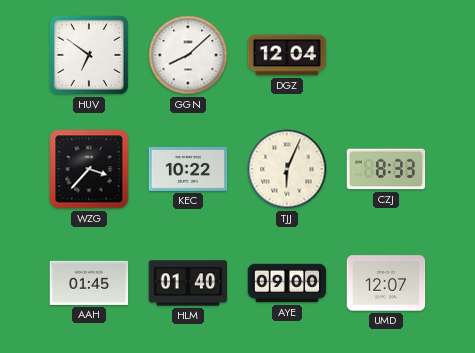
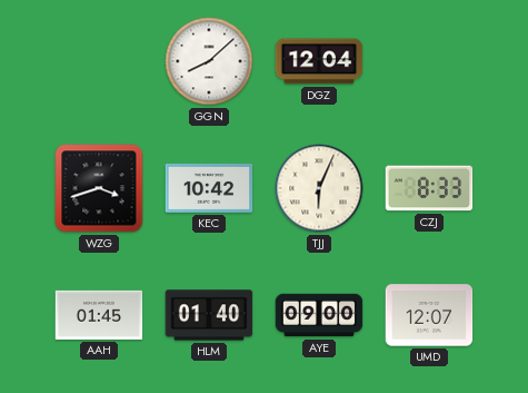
HUV: 6:51 -> none
WZG: 3:37 -> 3:42
KEC: 10:22 -> 10:42
